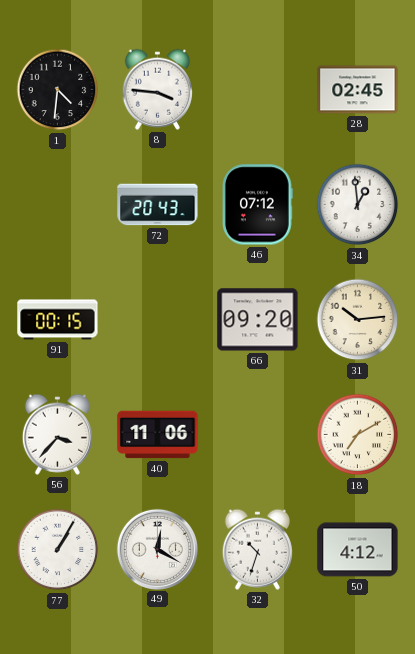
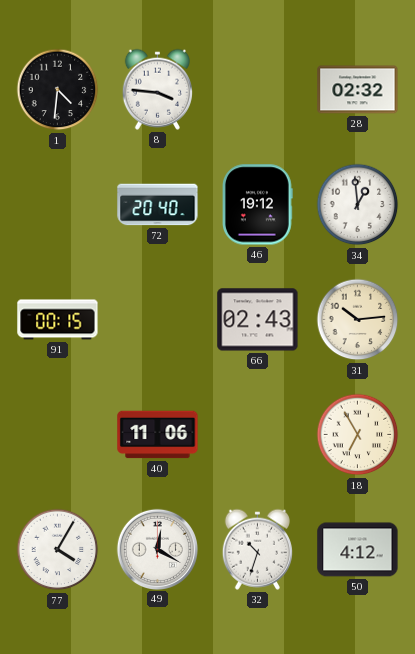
28: 02:45 -> 02:32
72: 20:43 -> 20:40
46: 07:12 -> 19:12
66: 09:20 -> 02:43
56: 3:37 -> none
18: 7:10 -> 6:55
77: 1:05 -> 4:05
